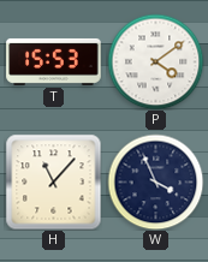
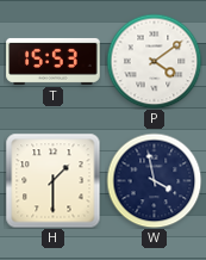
H: 11:07 -> 1:30
W: 3:56 -> 3:58
